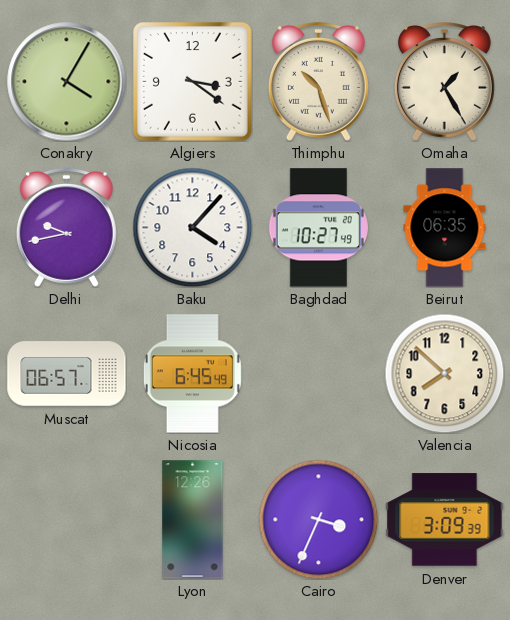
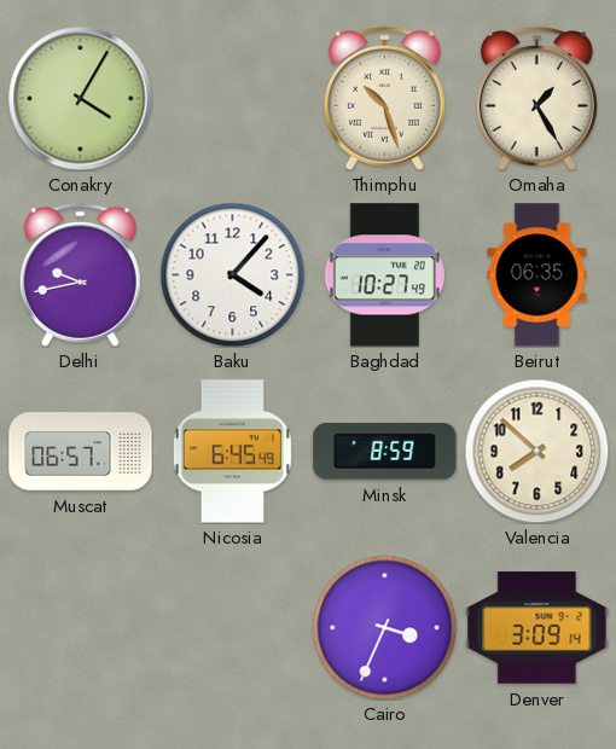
Algiers: 3:21 -> none
Minsk: none -> 8:59
Lyon: 12:26 -> none
Denver: 3:09:39 -> 3:09:14
